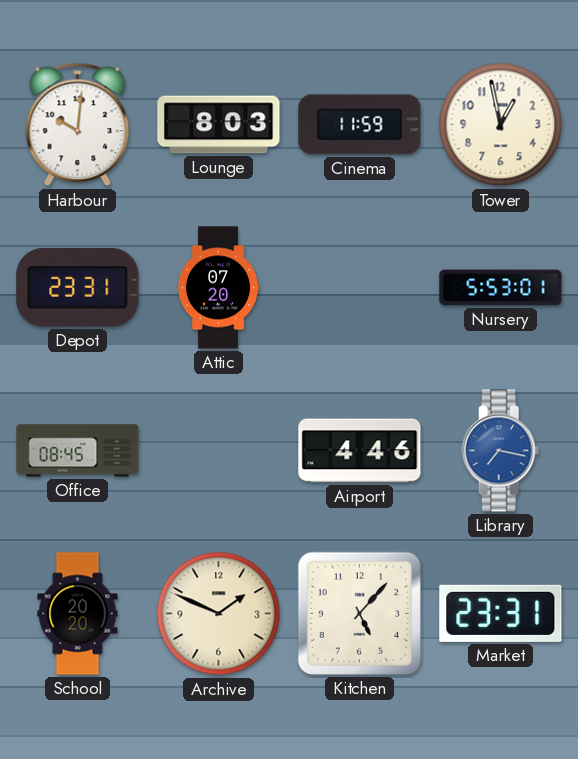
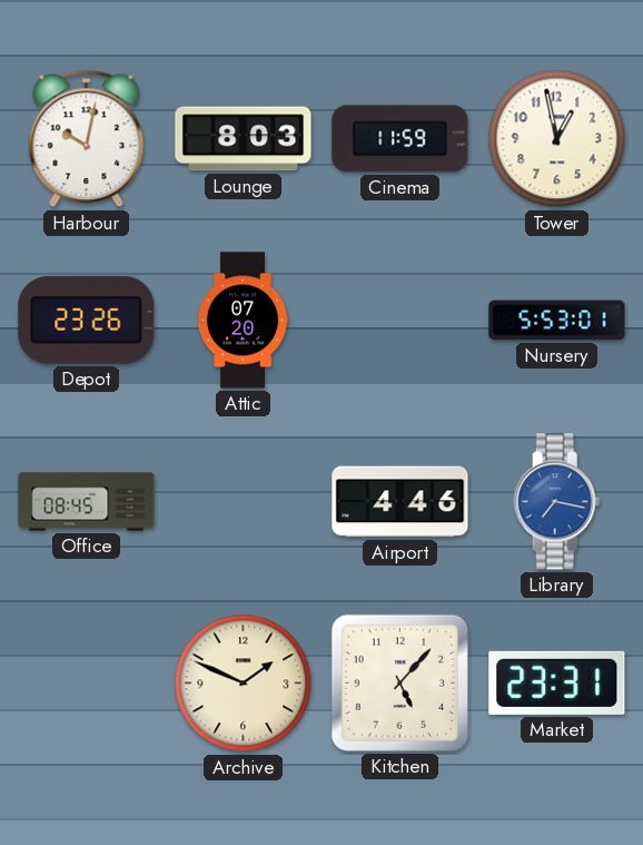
Harbour: 10:01 -> 10:02
Depot: 23:31 -> 23:26
School: 20:20 -> none
